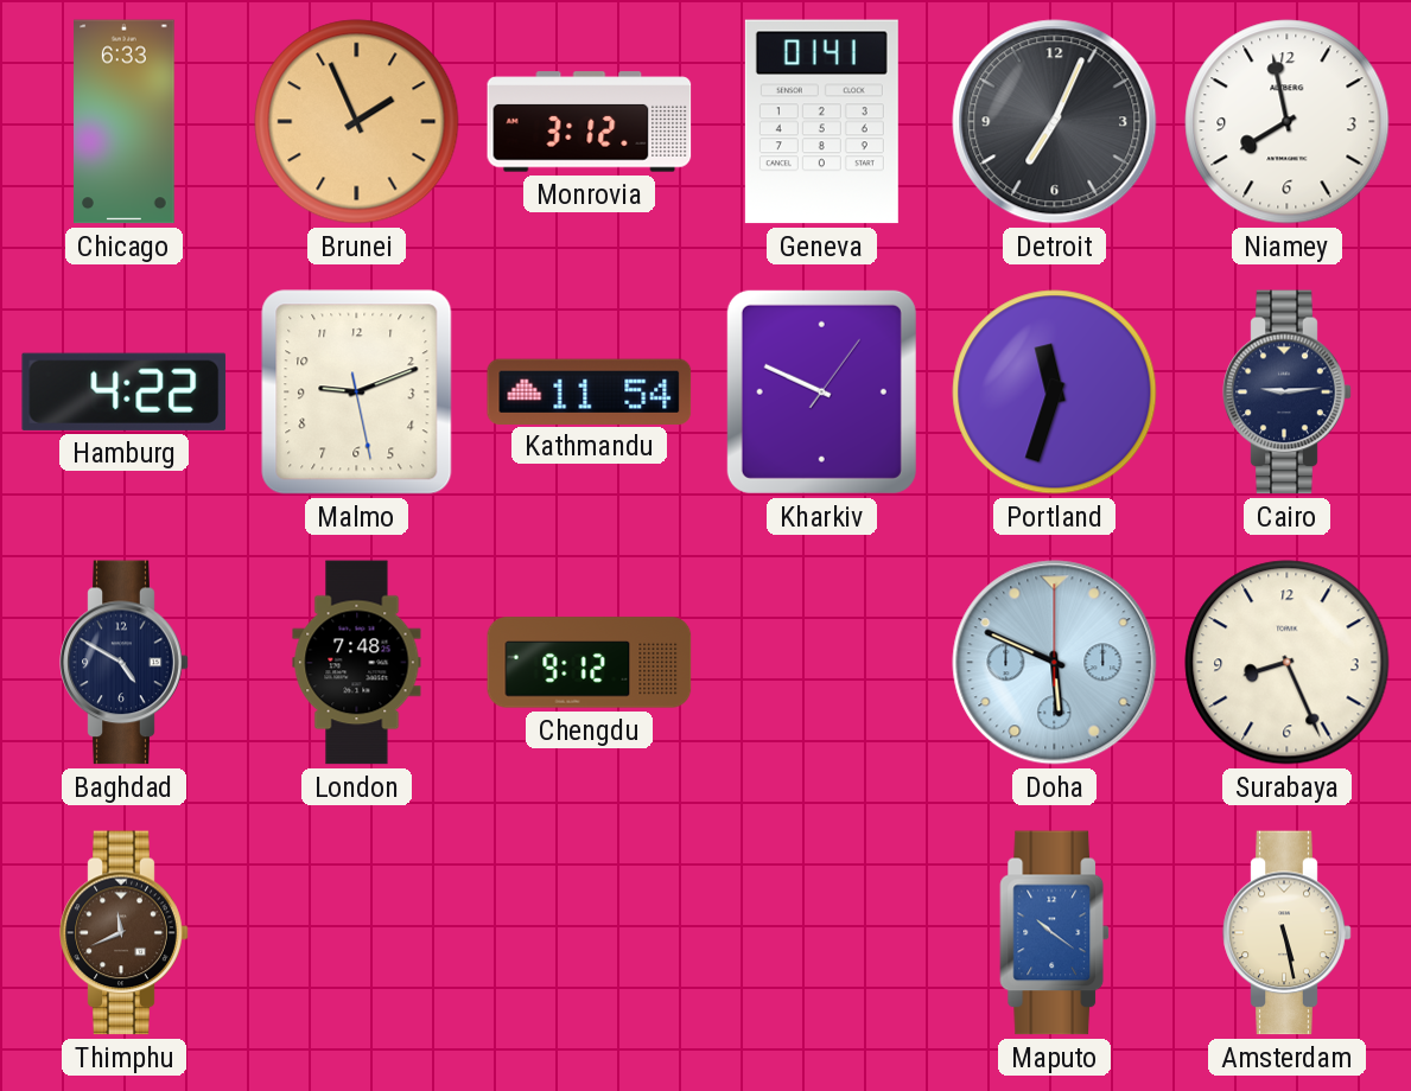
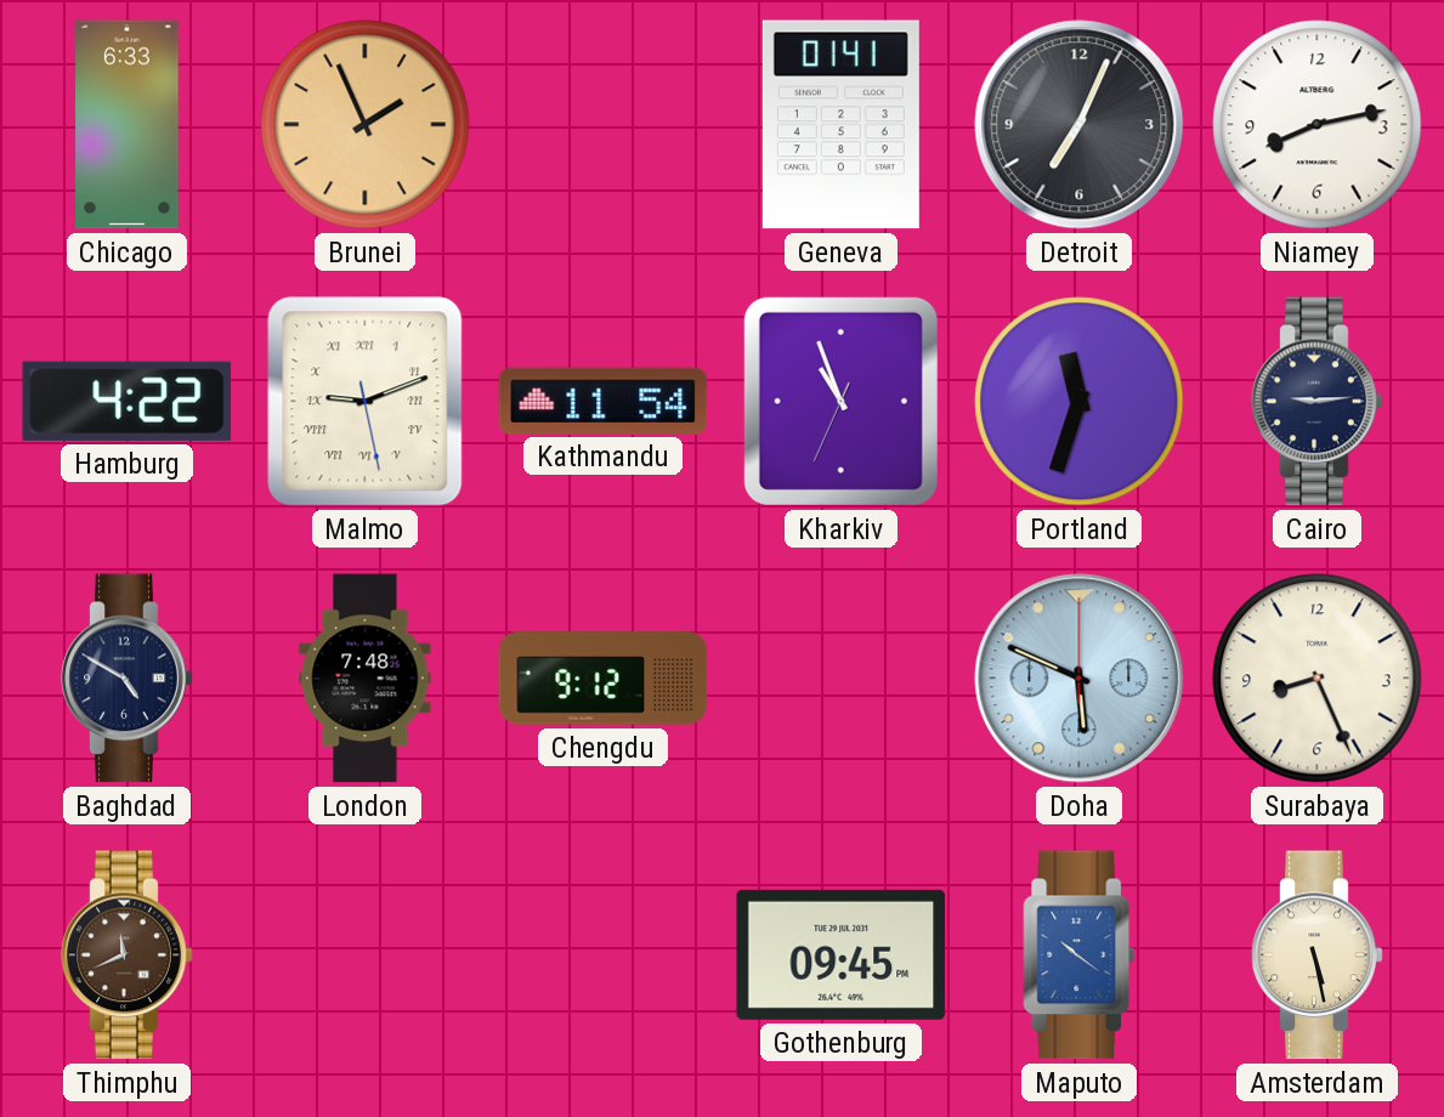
Monrovia: 3:12 -> none
Niamey: 7:58 -> 8:13
Malmo numerals: Arabic -> Roman
Kharkiv: 9:49 -> 10:56
Gothenburg: none -> 09:45
